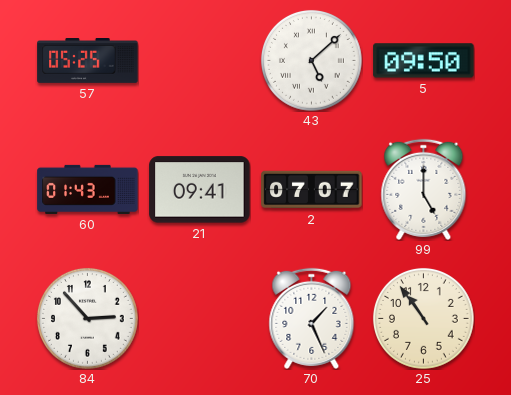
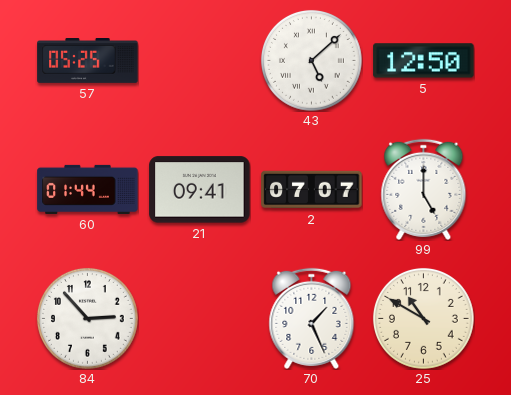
5: 09:50 -> 12:50
60: 01:43 -> 01:44
25: 10:54 -> 10:50
